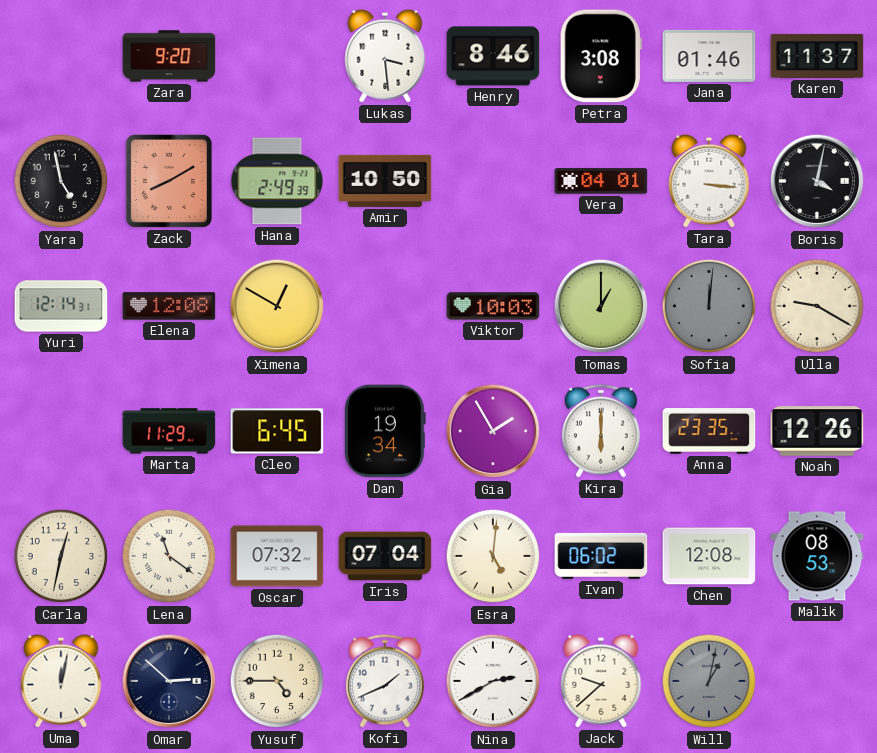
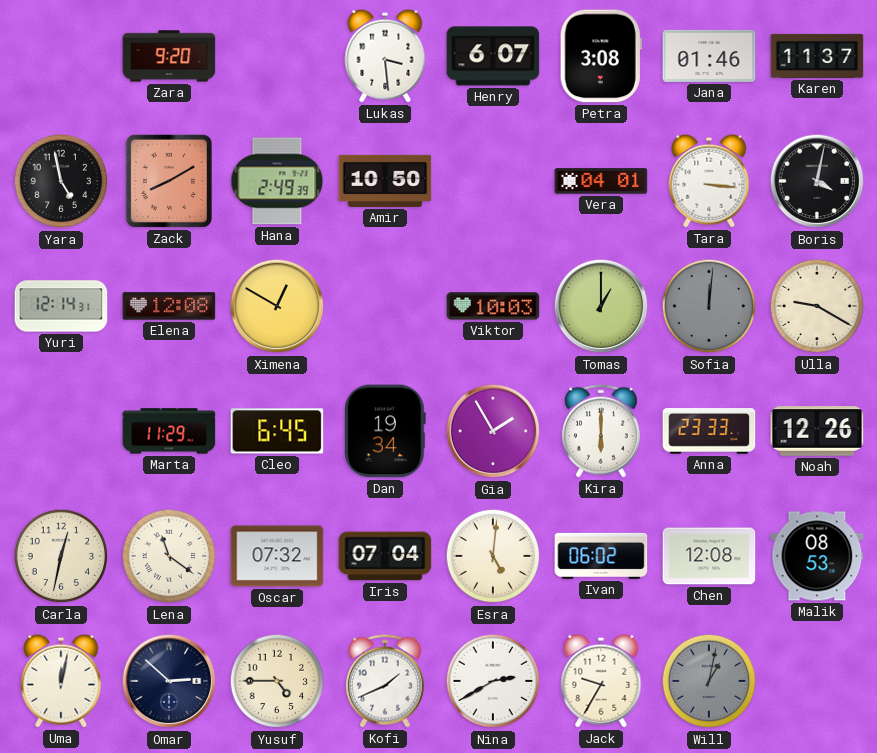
Henry: 8:46 -> 6:07
Anna: 23:35 -> 23:33
Jack: 9:38 -> 9:35
